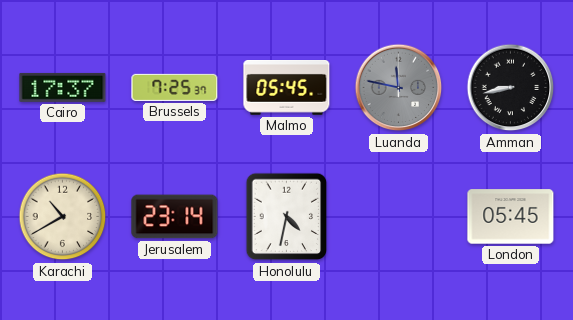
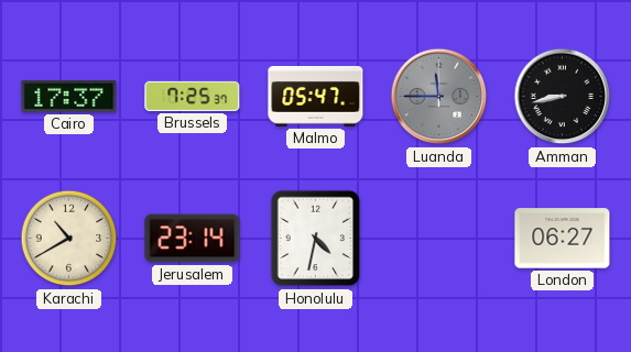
Malmo: 05:45 -> 05:47
Luanda: 11:47 -> 11:45
London: 05:45 -> 06:27
